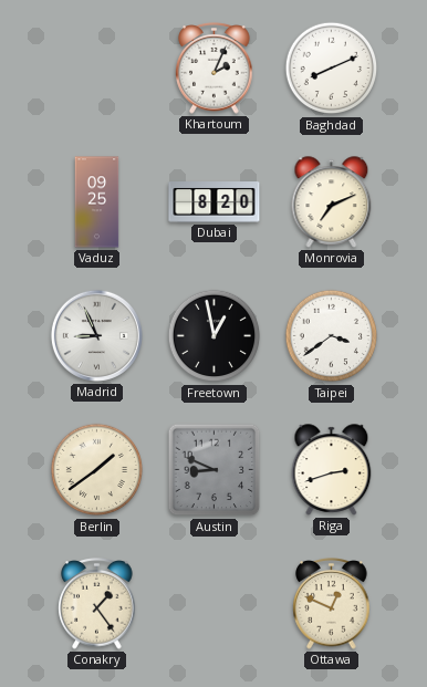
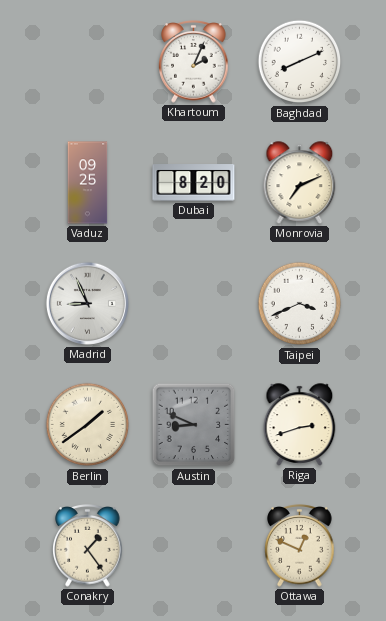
Freetown: 12:58 -> none
Taipei: 3:39 -> 3:41
